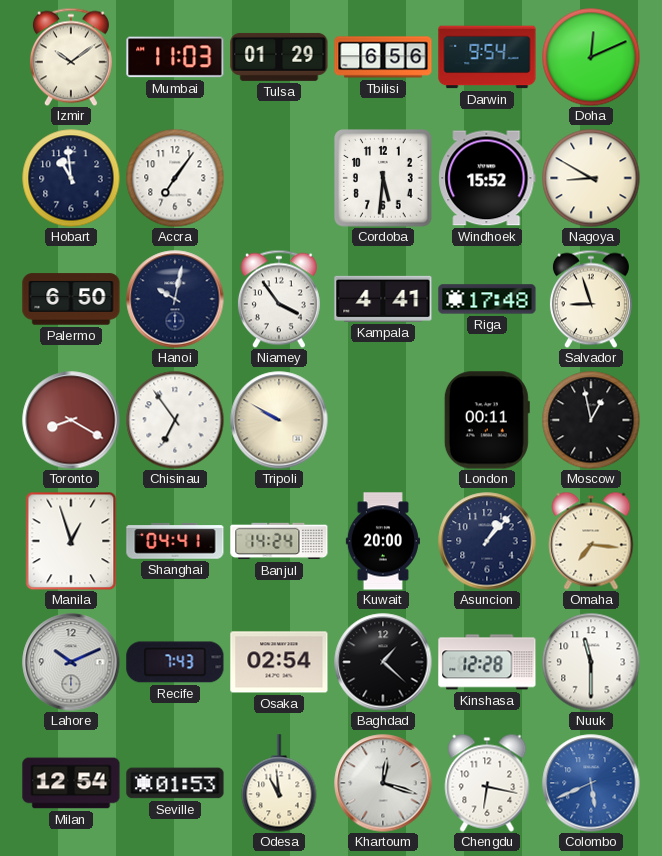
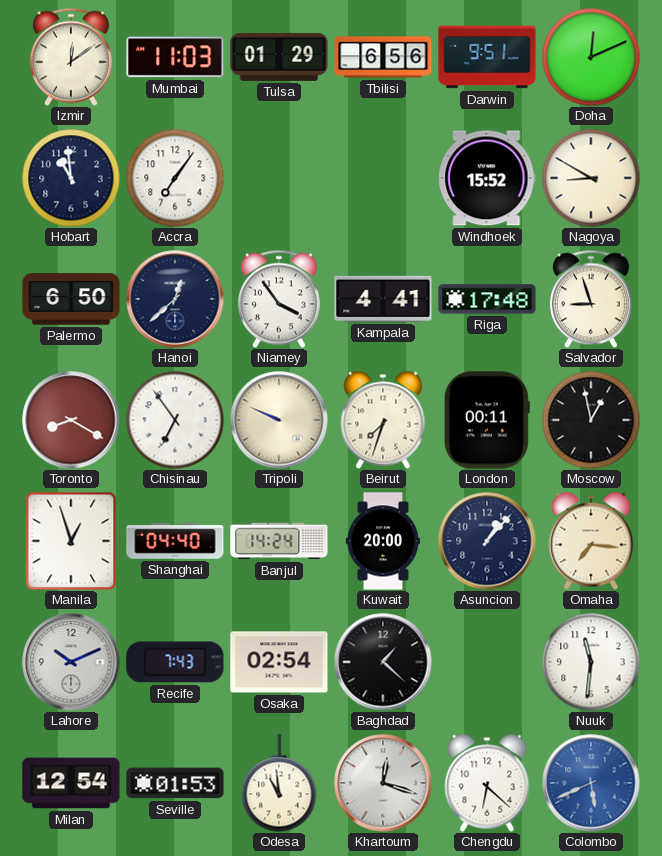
Izmir: 10:09 -> 12:09
Darwin: 9:54 -> 9:51
Cordoba: 5:31 -> none
Hanoi: 10:02 -> 12:38
Tripoli: 9:50 -> 9:49
Beirut: none -> 7:33
Shanghai: 04:41 -> 04:40
Kinshasa: 12:28 -> none
Nuuk: 11:30 -> 11:31
Chengdu: 6:17 -> 6:22
